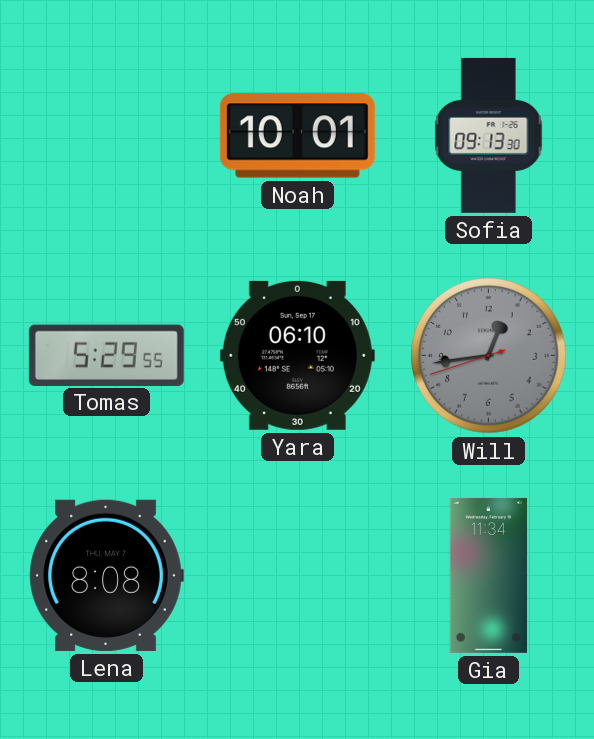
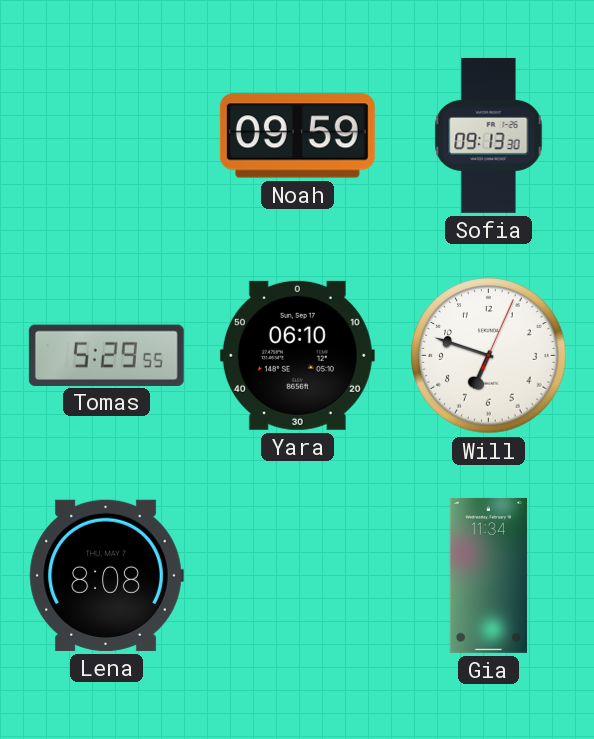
Noah: 10:01 -> 09:59
Will: 12:43 -> 6:48
Will dial: grey -> white
